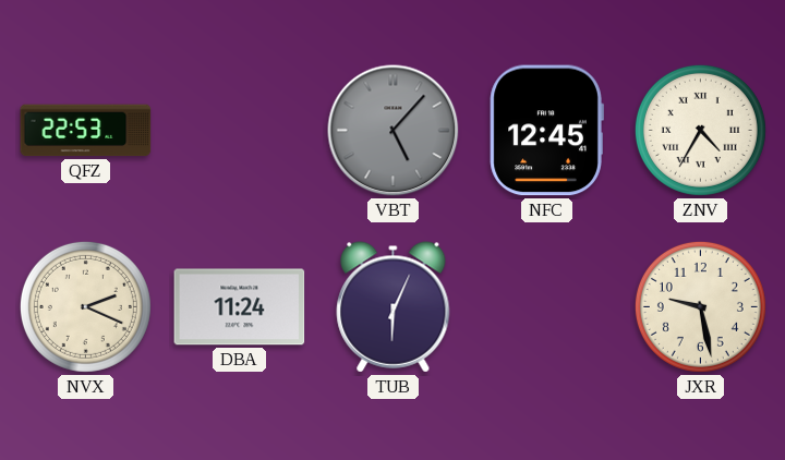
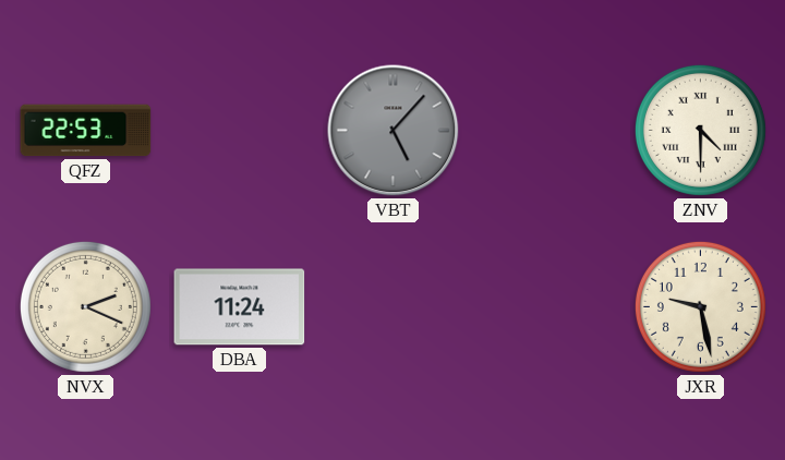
NFC: 12:45 -> none
ZNV: 4:35 -> 4:30
TUB: 6:04 -> none
